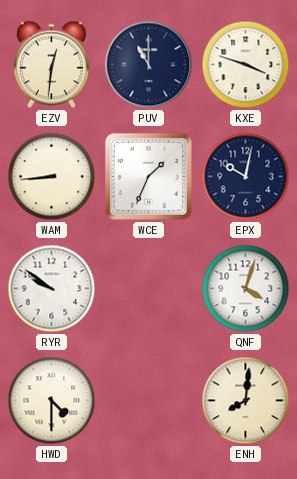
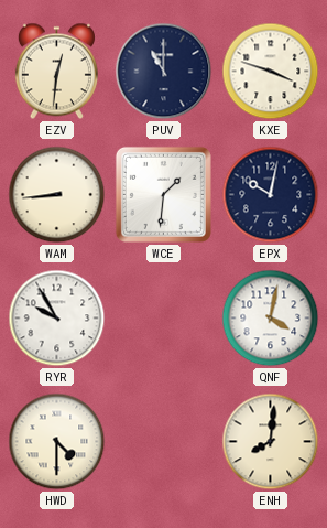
WCE: 1:34 -> 1:31
RYR: 9:51 -> 9:55
QNF: 4:03 -> 4:02
